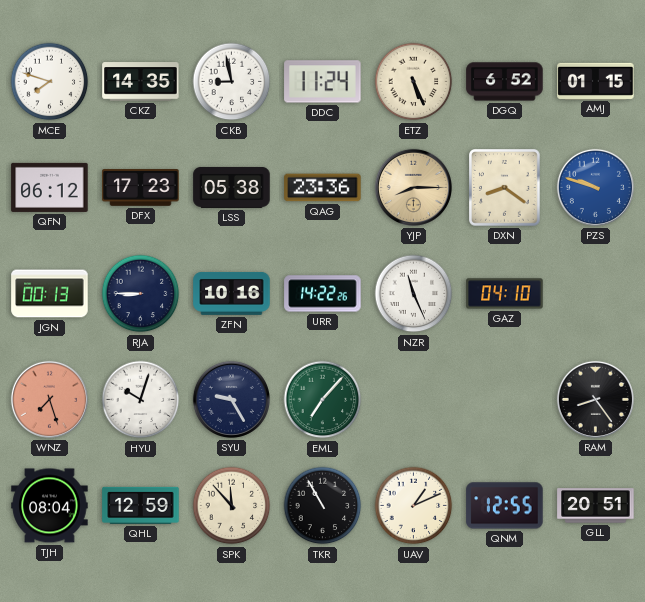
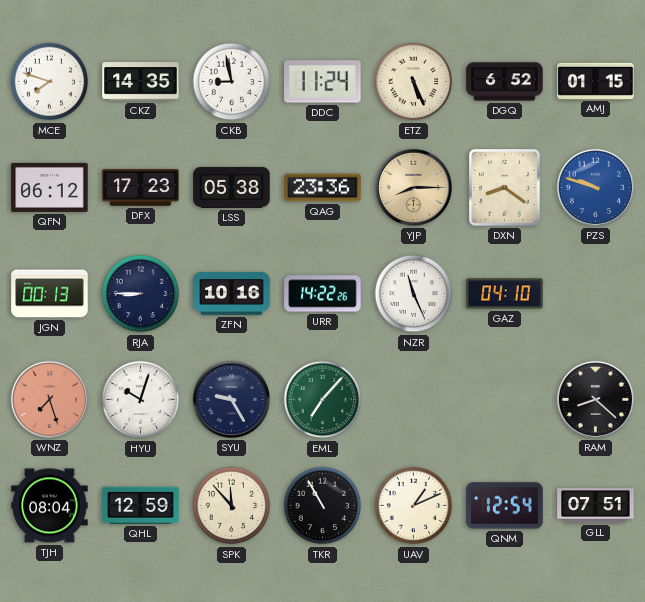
RAM: 8:24 -> 8:22
QNM: 12:55 -> 12:54
GLL: 20:51 -> 07:51
